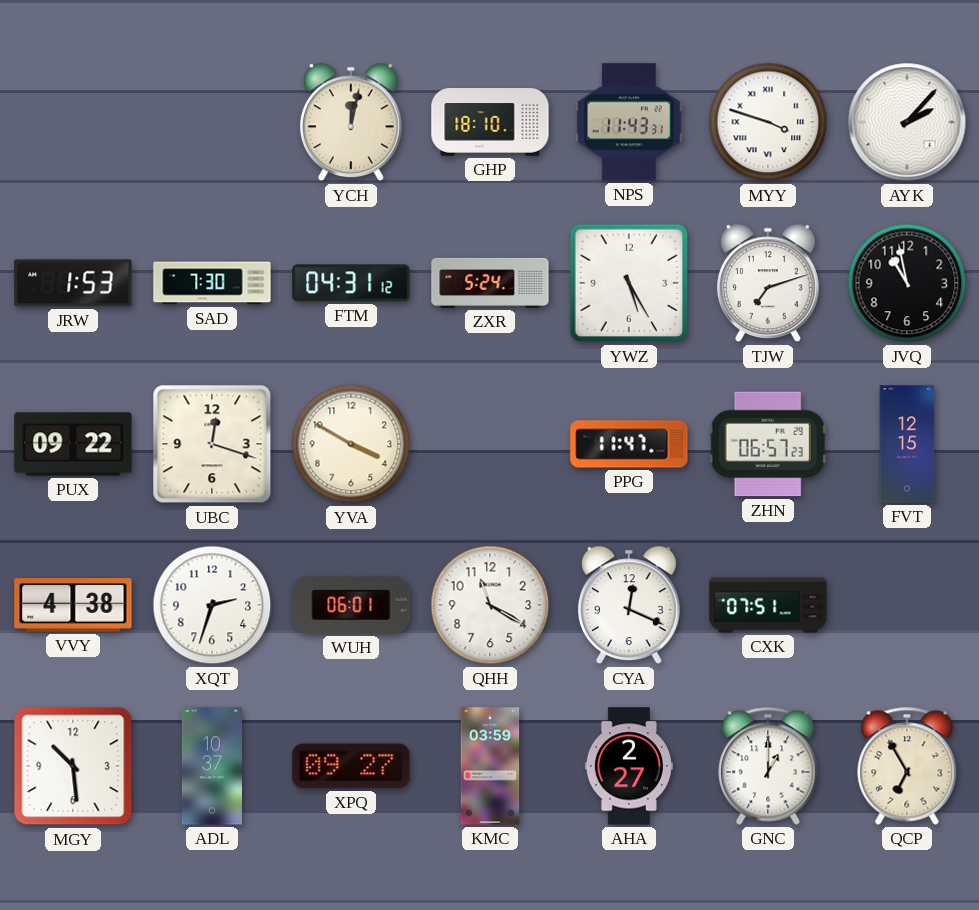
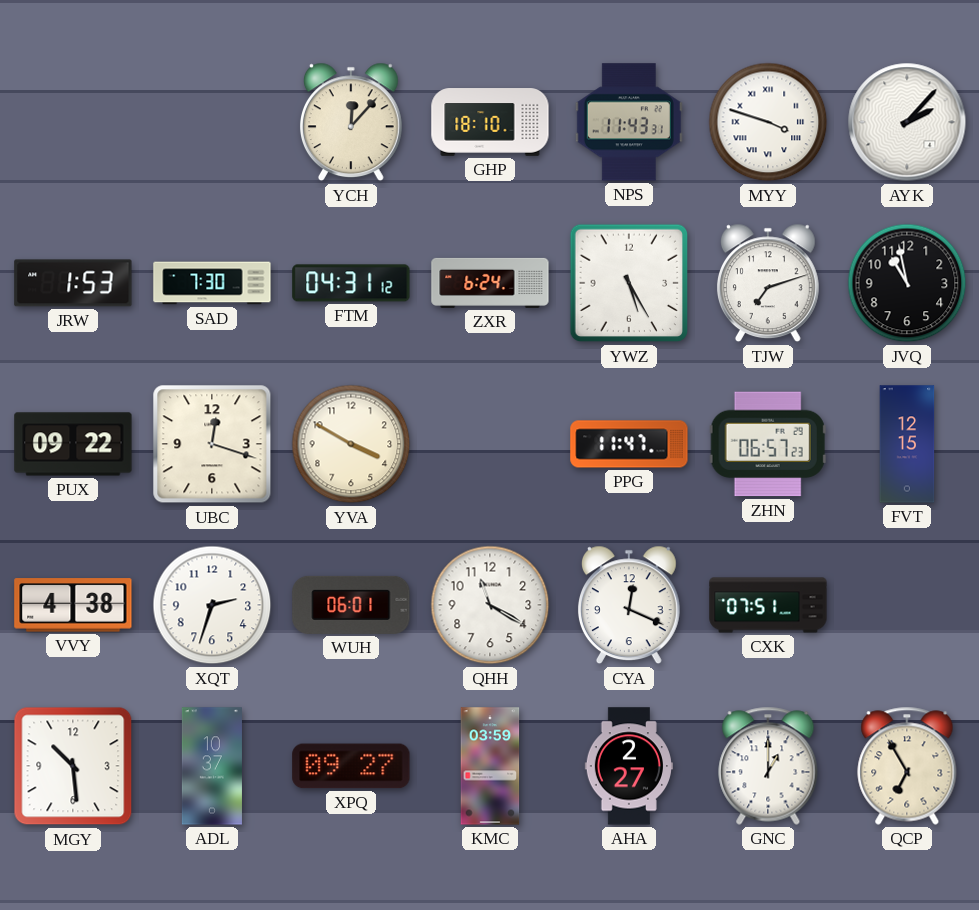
YCH: 12:02 -> 12:07
ZXR: 5:24 -> 6:24
